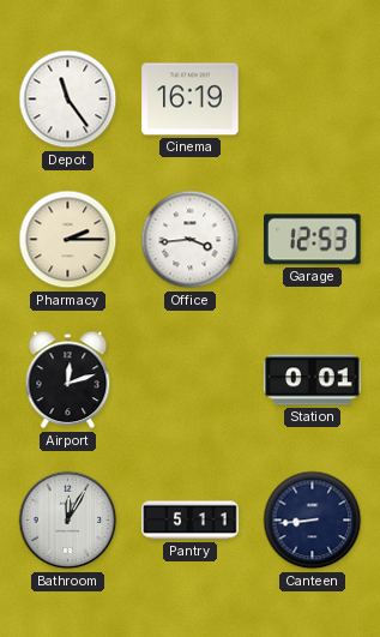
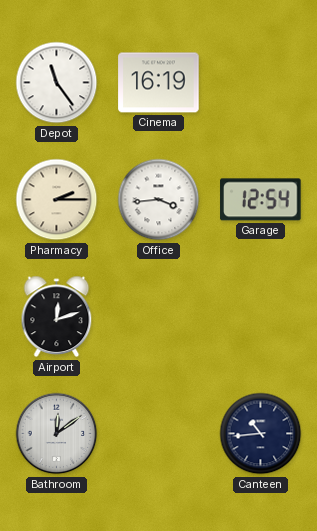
Garage: 12:53 -> 12:54
Station: 0:01 -> none
Bathroom: 12:05 -> 12:09
Pantry: 5:11 -> none
Canteen: 8:44 -> 10:44
